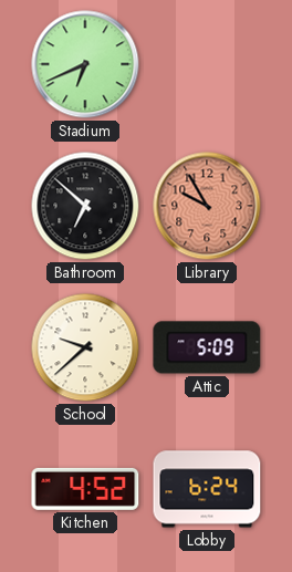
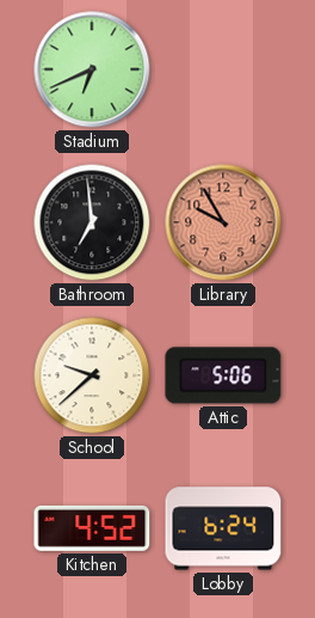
Bathroom: 6:52 -> 6:59
Attic: 5:09 -> 5:06
